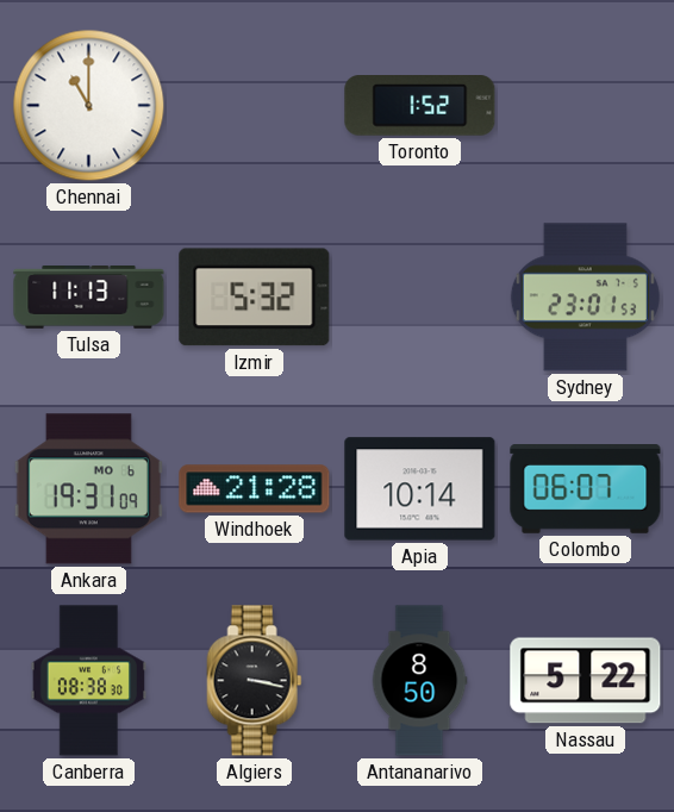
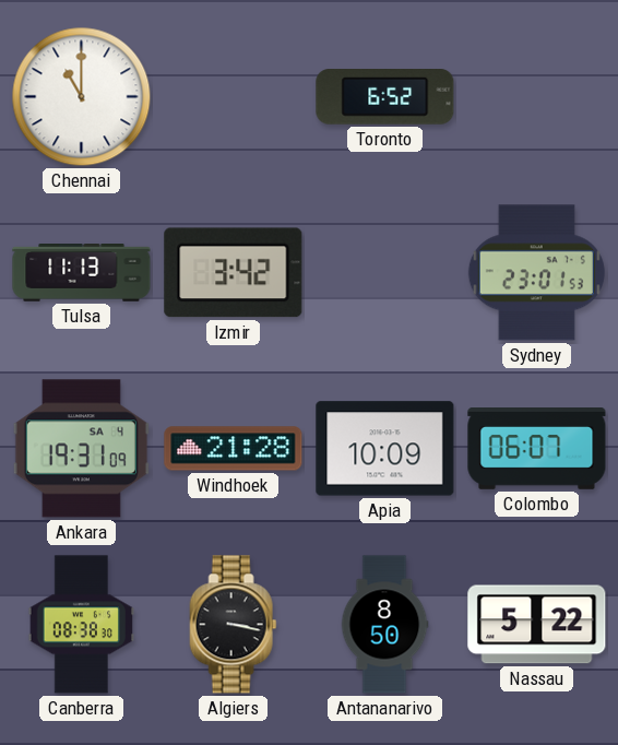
Toronto: 1:52 -> 6:52
Izmir: 5:32 -> 3:42
Ankara date: MO 6 -> SA 4
Apia: 10:14 -> 10:09
